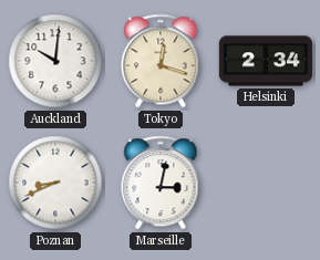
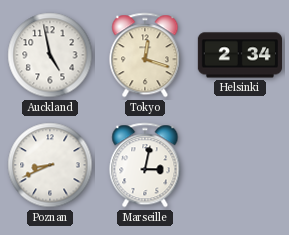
Auckland: 10:01 -> 4:58
